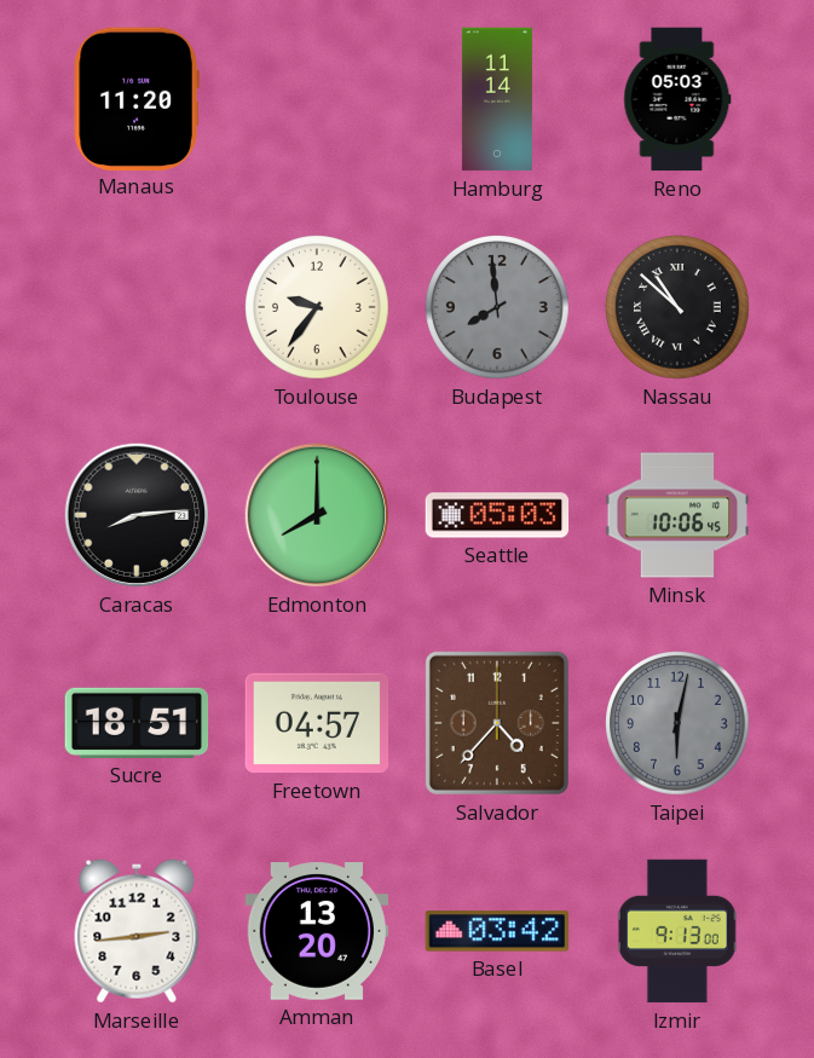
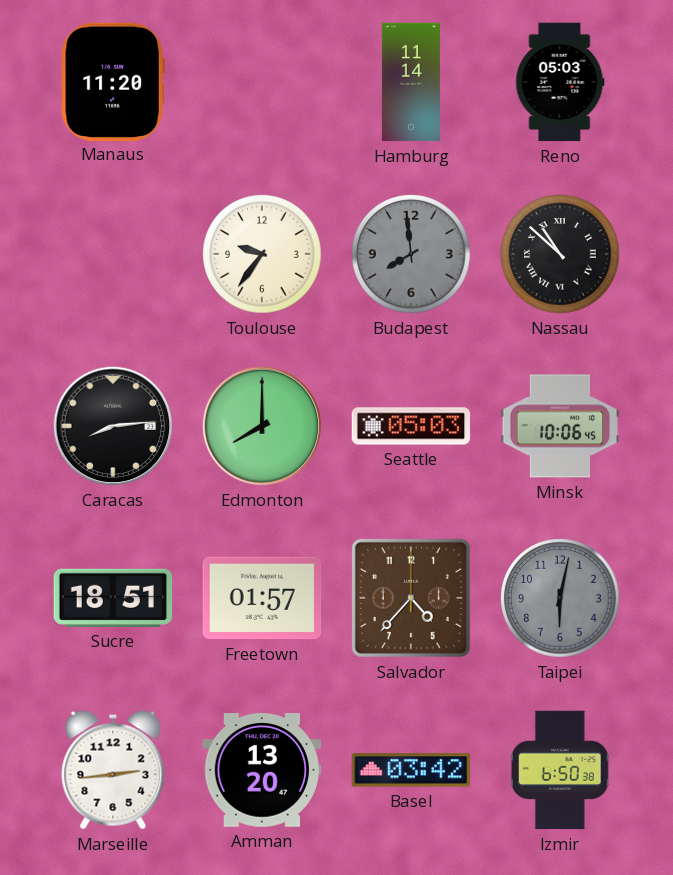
Freetown: 04:57 -> 01:57
Izmir: 9:13 -> 6:50
